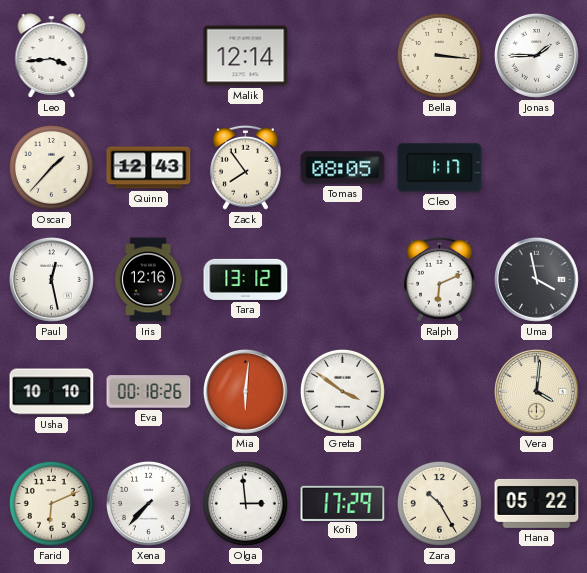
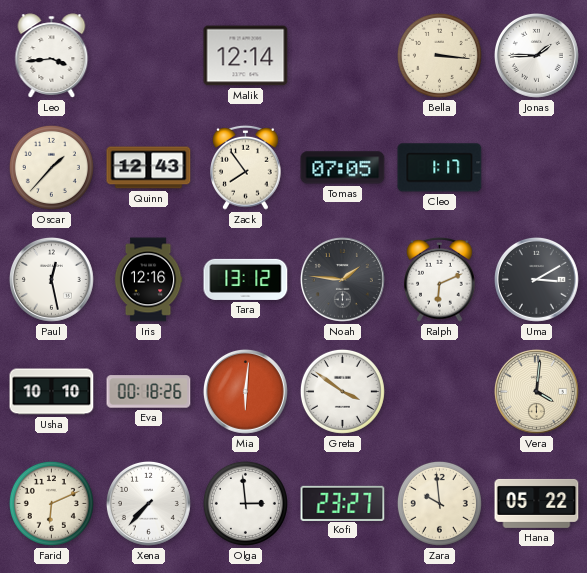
Tomas: 08:05 -> 07:05
Noah: none -> 1:46
Uma: 3:58 -> 3:10
Kofi: 17:29 -> 23:27
Zara: 10:25 -> 9:59
